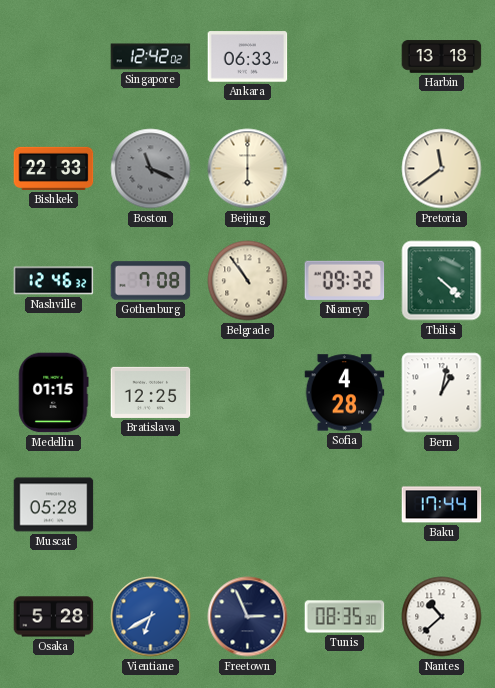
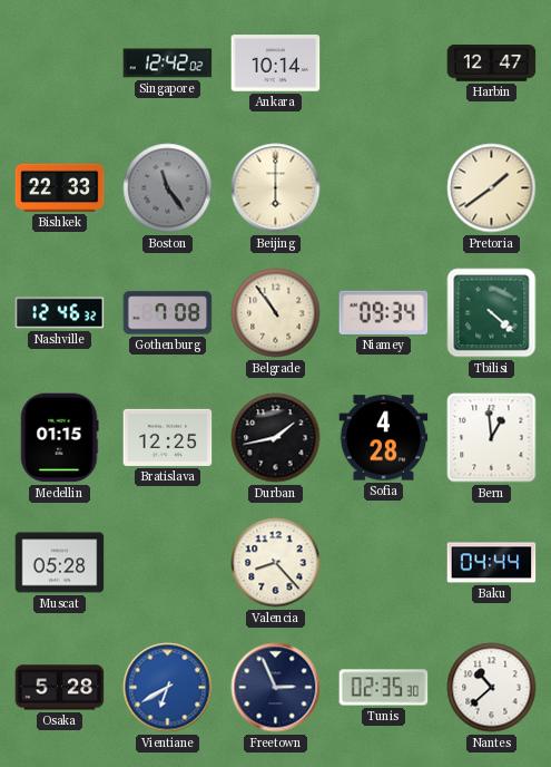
Ankara: 06:33 -> 10:14
Harbin: 13:18 -> 12:47
Boston: 11:19 -> 11:24
Pretoria: 11:39 -> 1:39
Niamey: 09:32 -> 09:34
Durban: none -> 1:43
Bern: 1:02 -> 12:59
Valencia: none -> 8:23
Baku: 17:44 -> 04:44
Tunis: 08:35 -> 02:35
